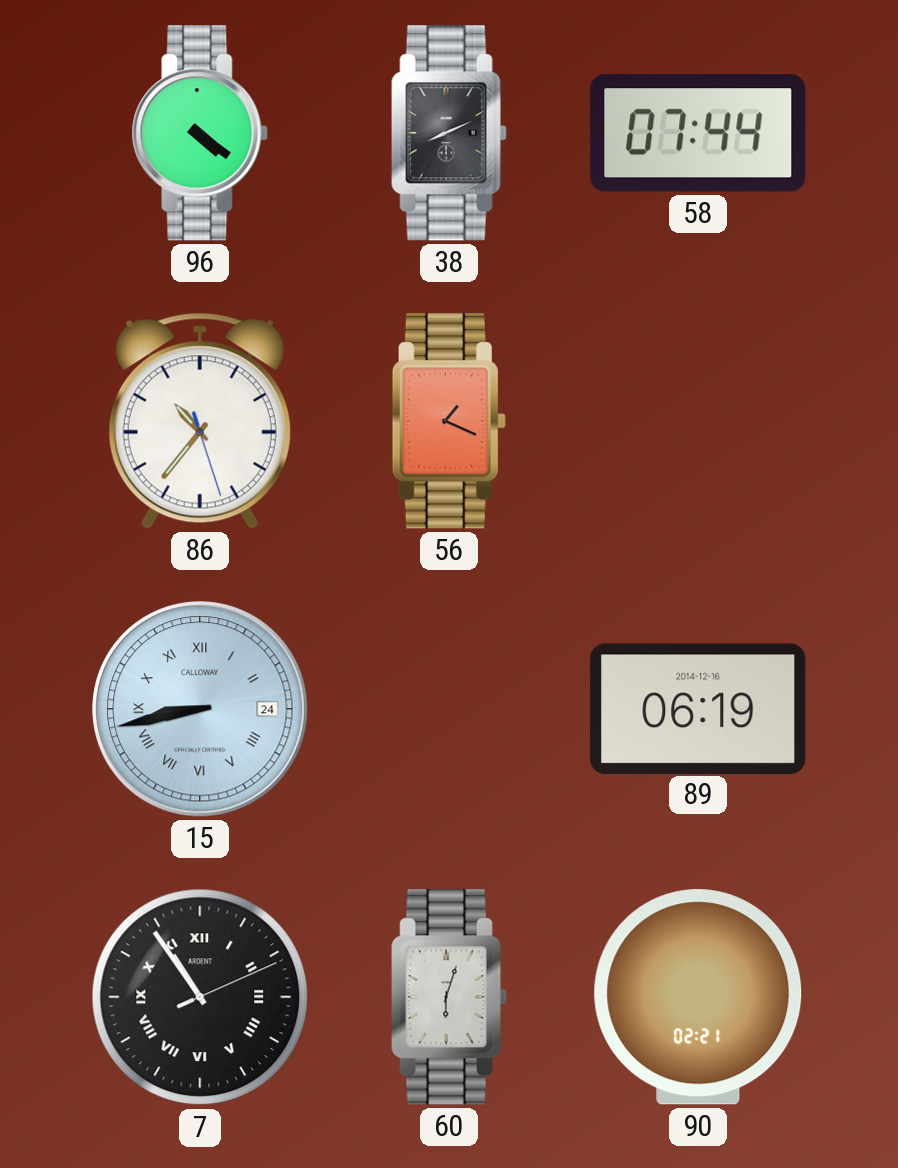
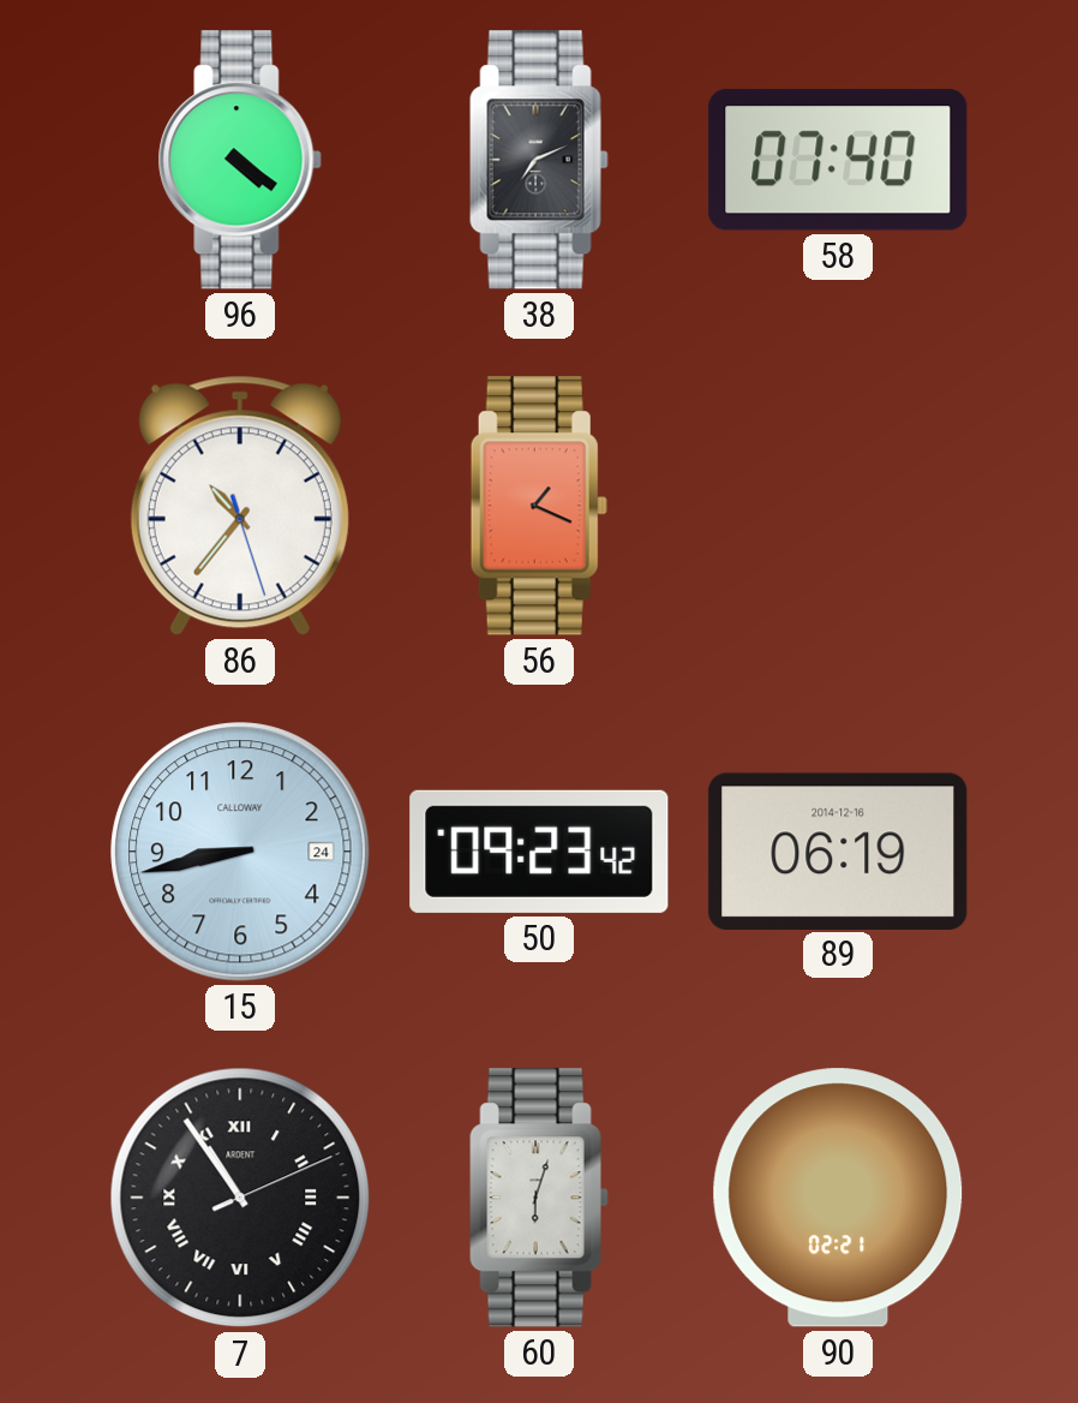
38: 8:11 -> 7:11
58: 07:44 -> 07:40
15 numerals: Roman -> Arabic
50: none -> 09:23
